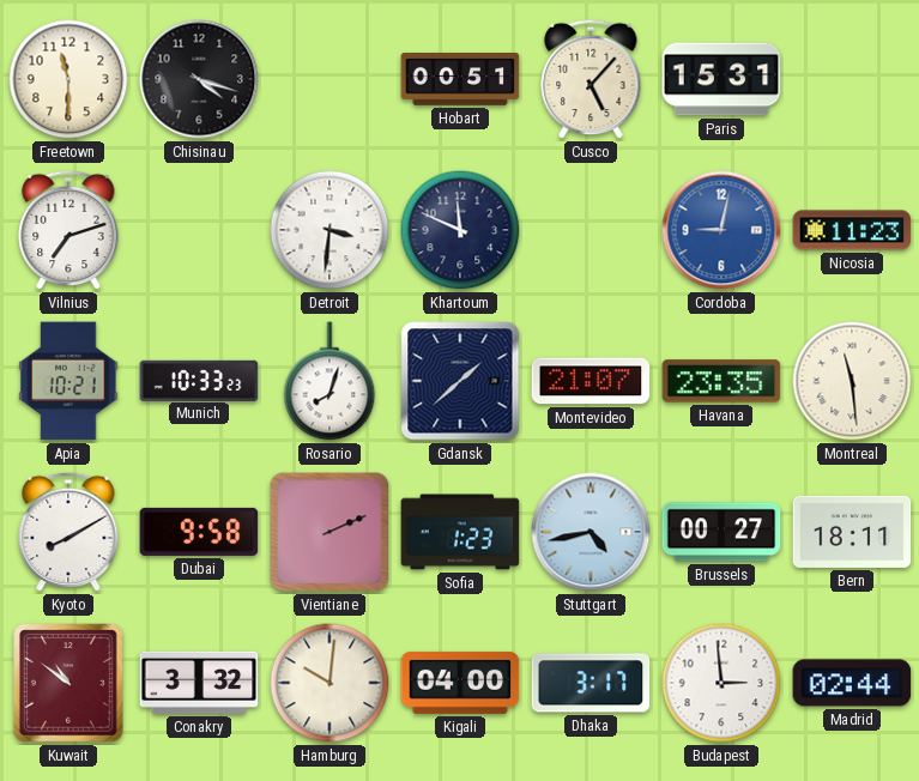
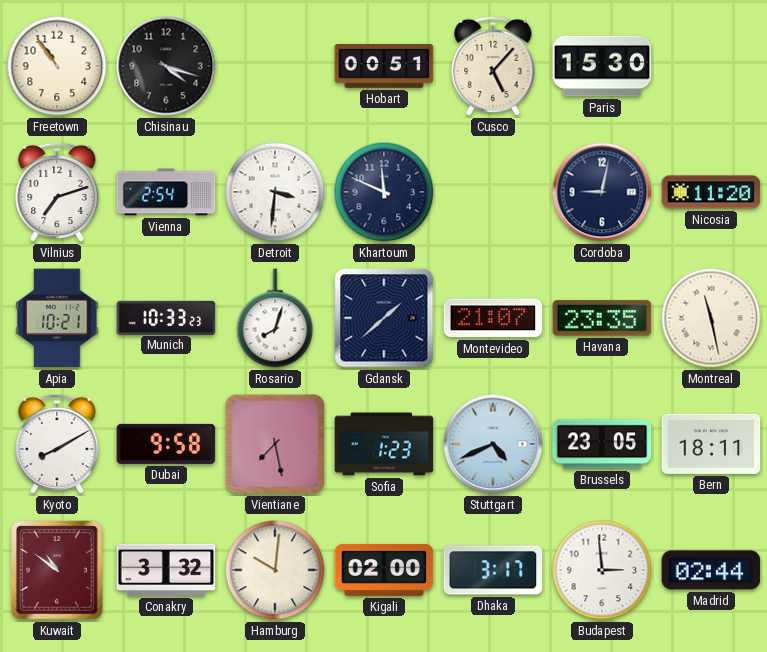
Freetown: 11:30 -> 10:54
Paris: 15:31 -> 15:30
Vienna: none -> 2:54
Cordoba dial: blue -> navy
Nicosia: 11:23 -> 11:20
Montreal: 11:29 -> 11:28
Vientiane: 2:11 -> 7:28
Stuttgart: 4:43 -> 4:41
Brussels: 00:27 -> 23:05
Kigali: 04:00 -> 02:00
